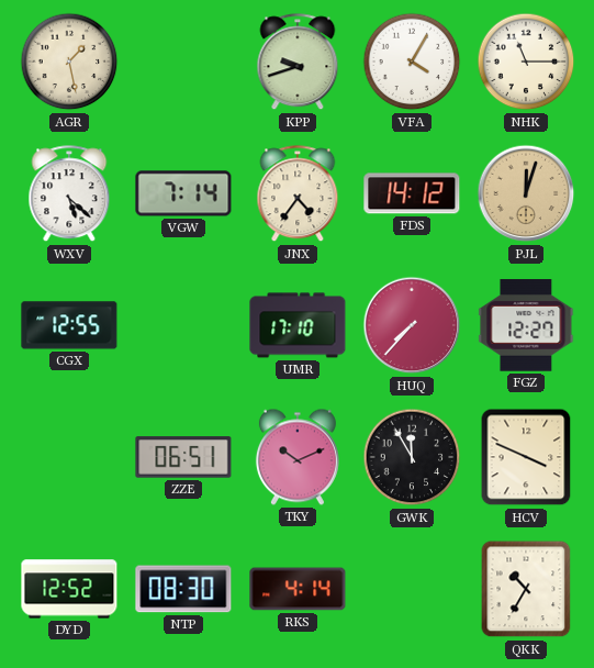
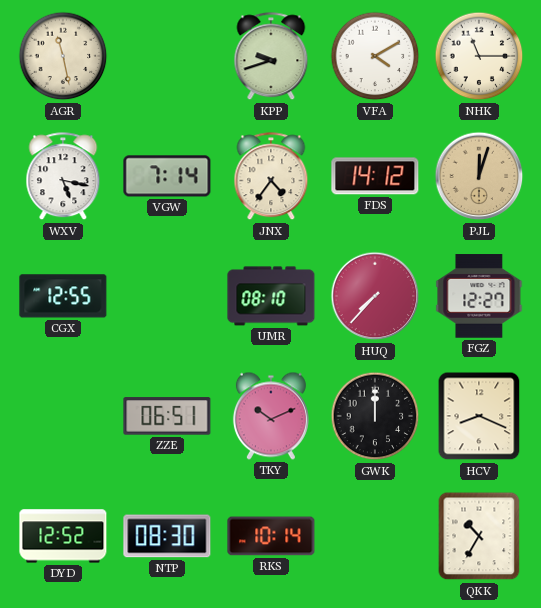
AGR: 1:28 -> 11:28
VFA: 4:05 -> 4:10
WXV: 5:22 -> 5:17
UMR: 17:10 -> 08:10
GWK: 11:55 -> 12:00
HCV: 3:49 -> 8:19
RKS: 4:14 -> 10:14
